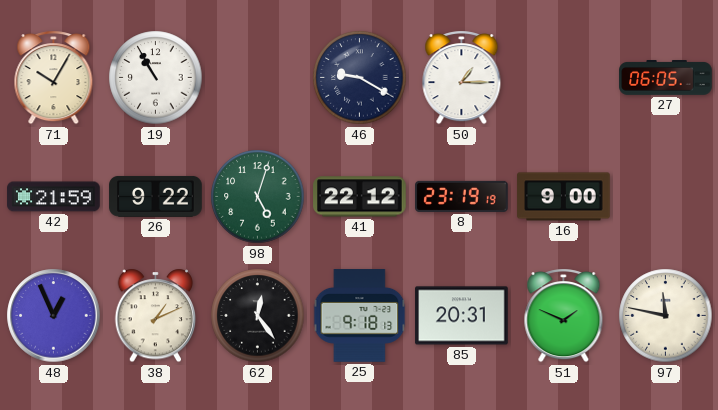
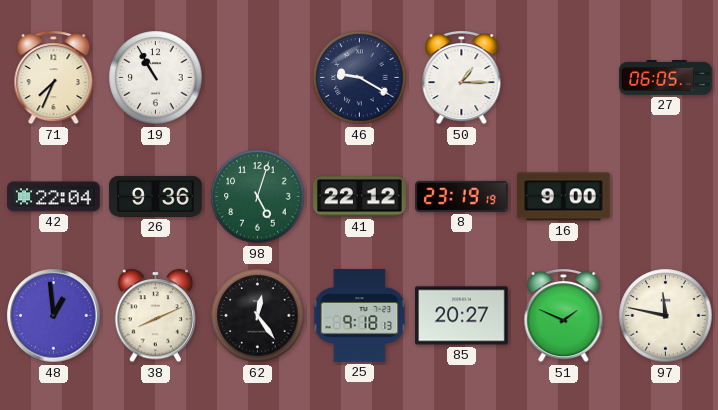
71: 10:05 -> 7:34
42: 21:59 -> 22:04
26: 9:22 -> 9:36
48: 12:56 -> 12:59
38: 1:11 -> 8:11
85: 20:31 -> 20:27
